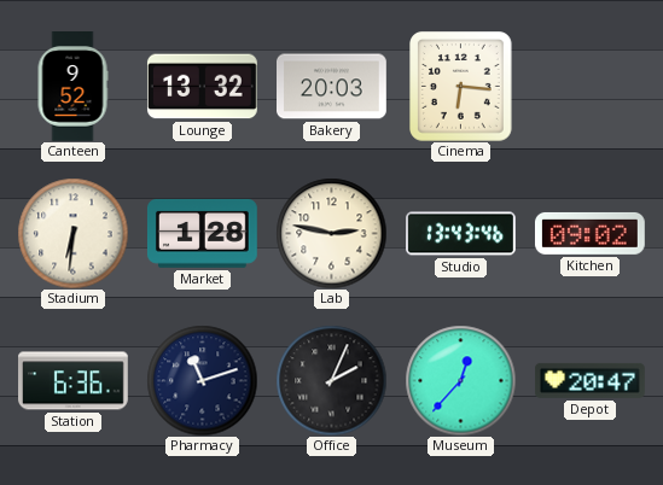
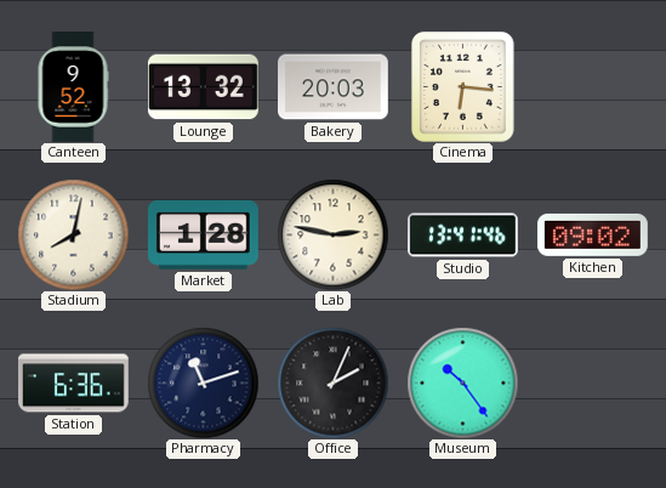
Stadium: 6:31 -> 8:02
Studio: 13:43 -> 13:41
Museum: 12:37 -> 10:24
Depot: 20:47 -> none
